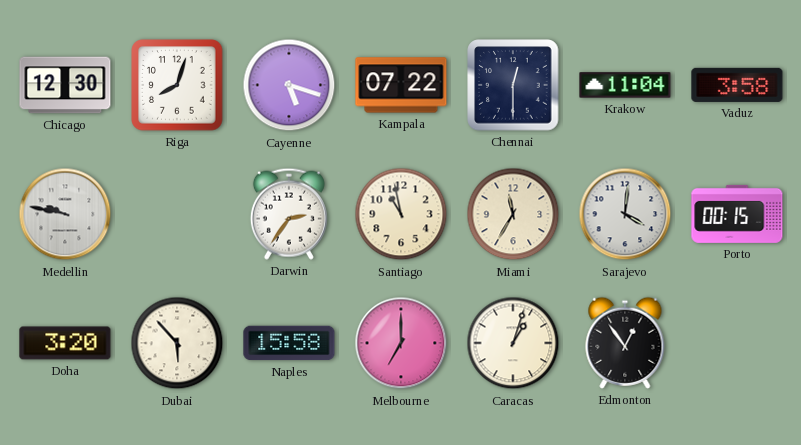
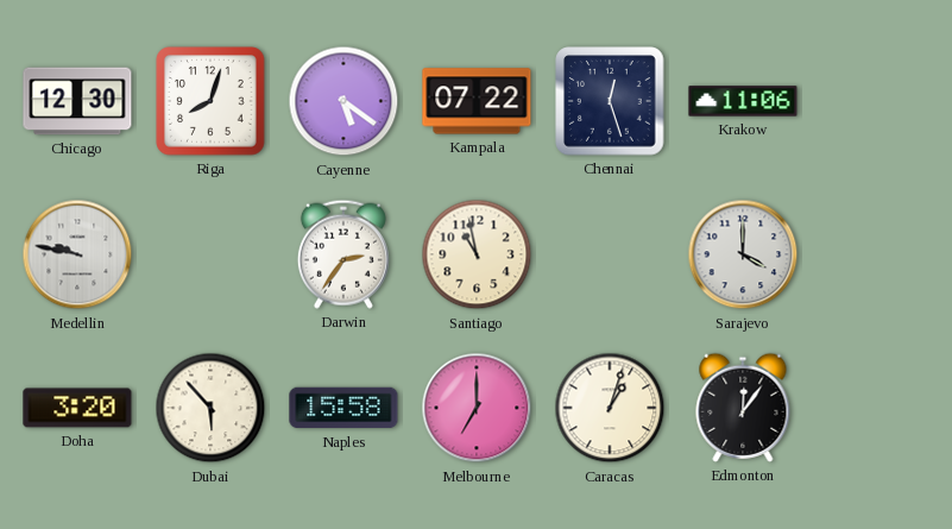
Cayenne: 5:18 -> 5:21
Chennai: 12:30 -> 12:27
Krakow: 11:04 -> 11:06
Vaduz: 3:58 -> none
Miami: 11:35 -> none
Sarajevo: 4:01 -> 4:00
Porto: 00:15 -> none
Edmonton: 12:54 -> 12:06
